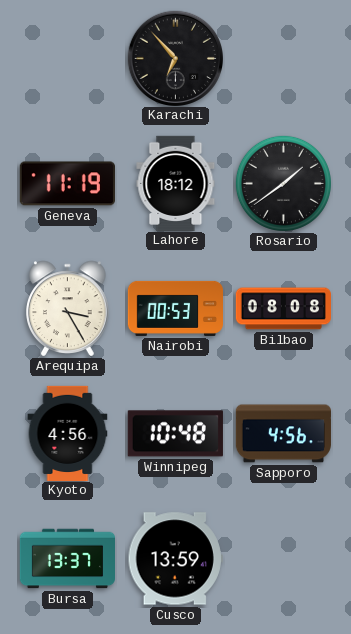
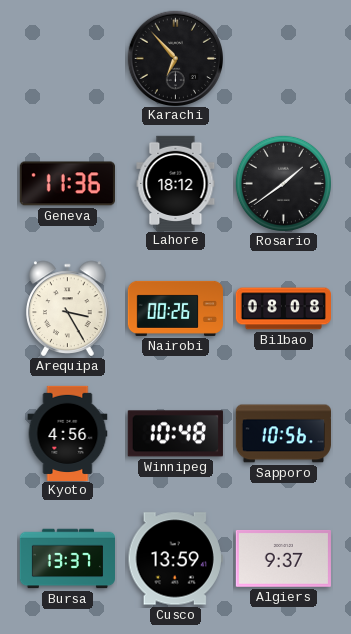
Geneva: 11:19 -> 11:36
Nairobi: 00:53 -> 00:26
Sapporo: 4:56 -> 10:56
Algiers: none -> 9:37
